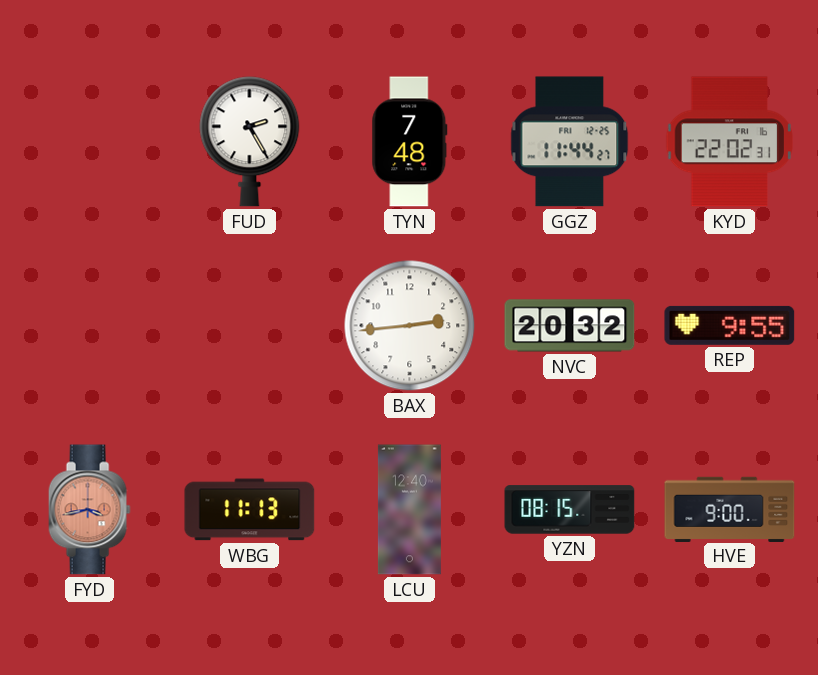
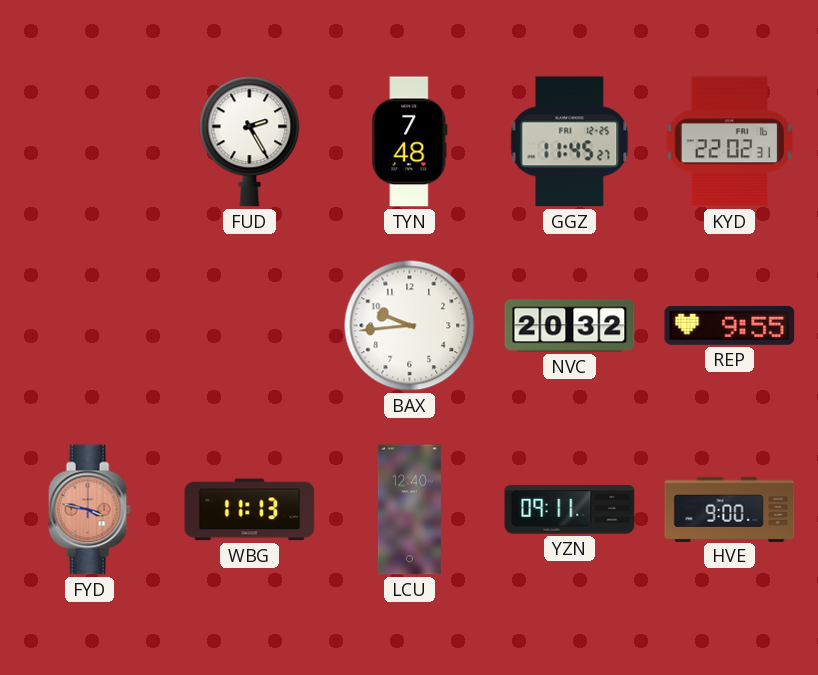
GGZ: 11:44 -> 11:45
BAX: 2:44 -> 9:44
FYD: 3:43 -> 3:47
YZN: 08:15 -> 09:11
